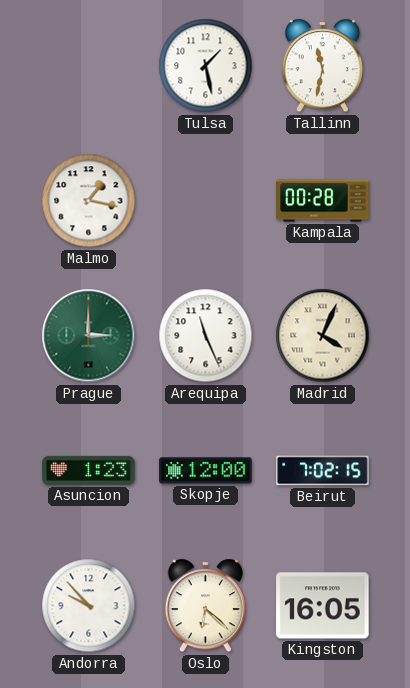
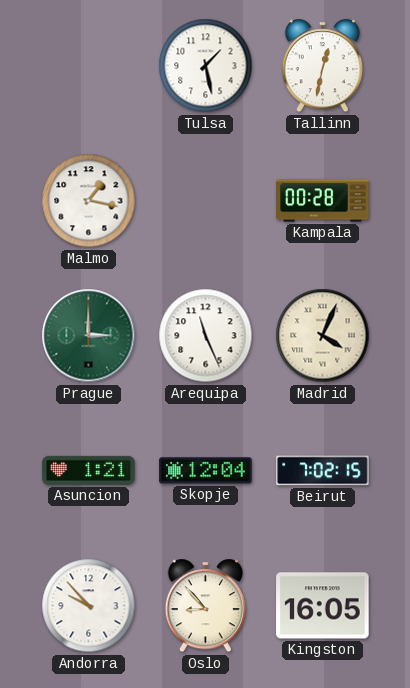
Tallinn: 11:32 -> 12:32
Asuncion: 1:23 -> 1:21
Skopje: 12:00 -> 12:04
Oslo: 6:22 -> 8:53
